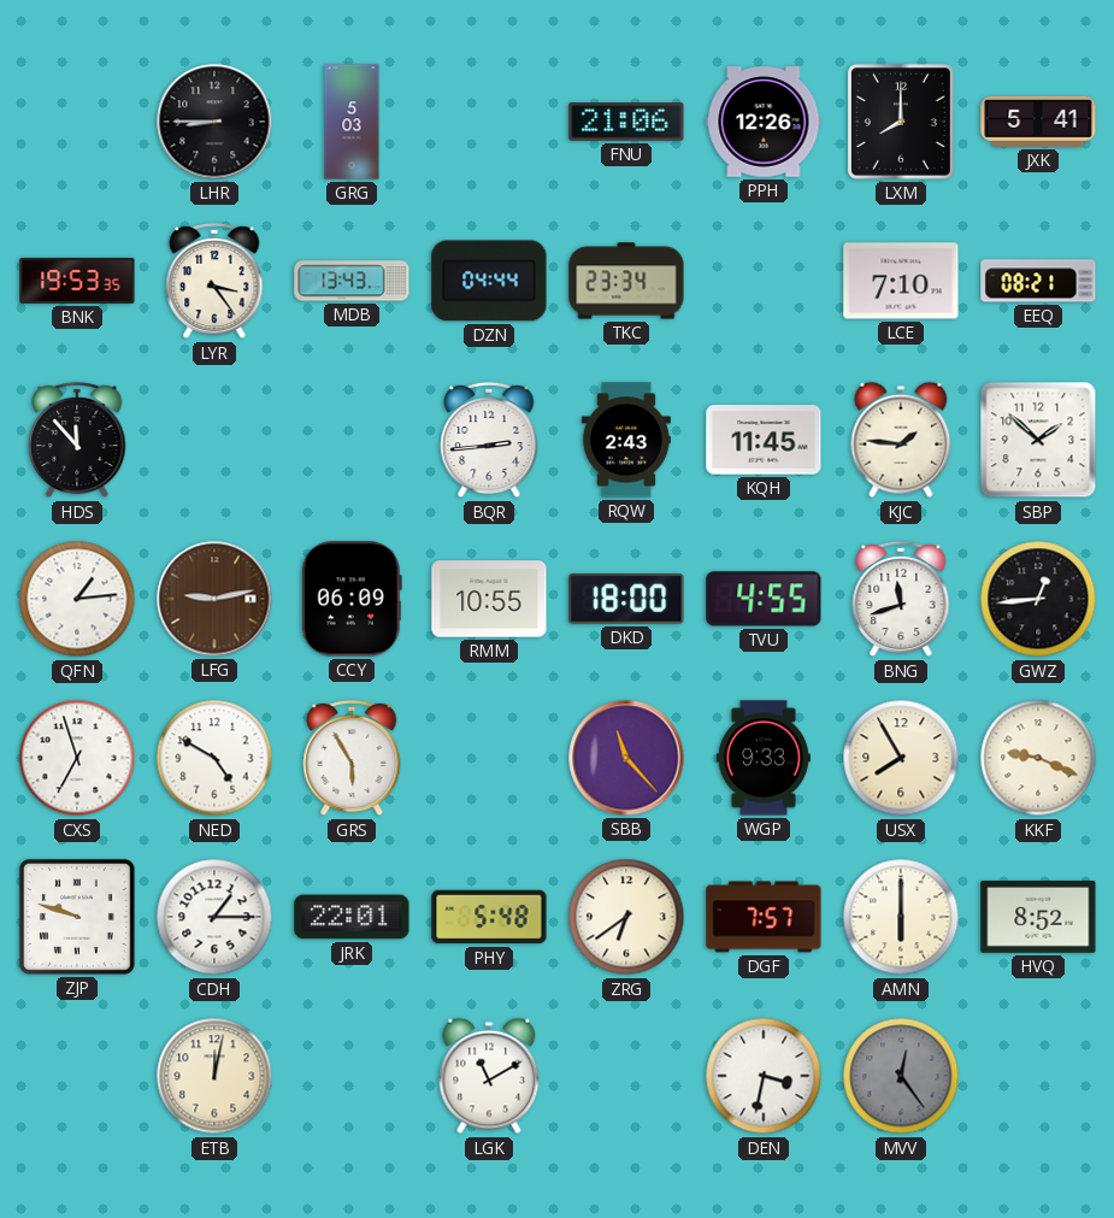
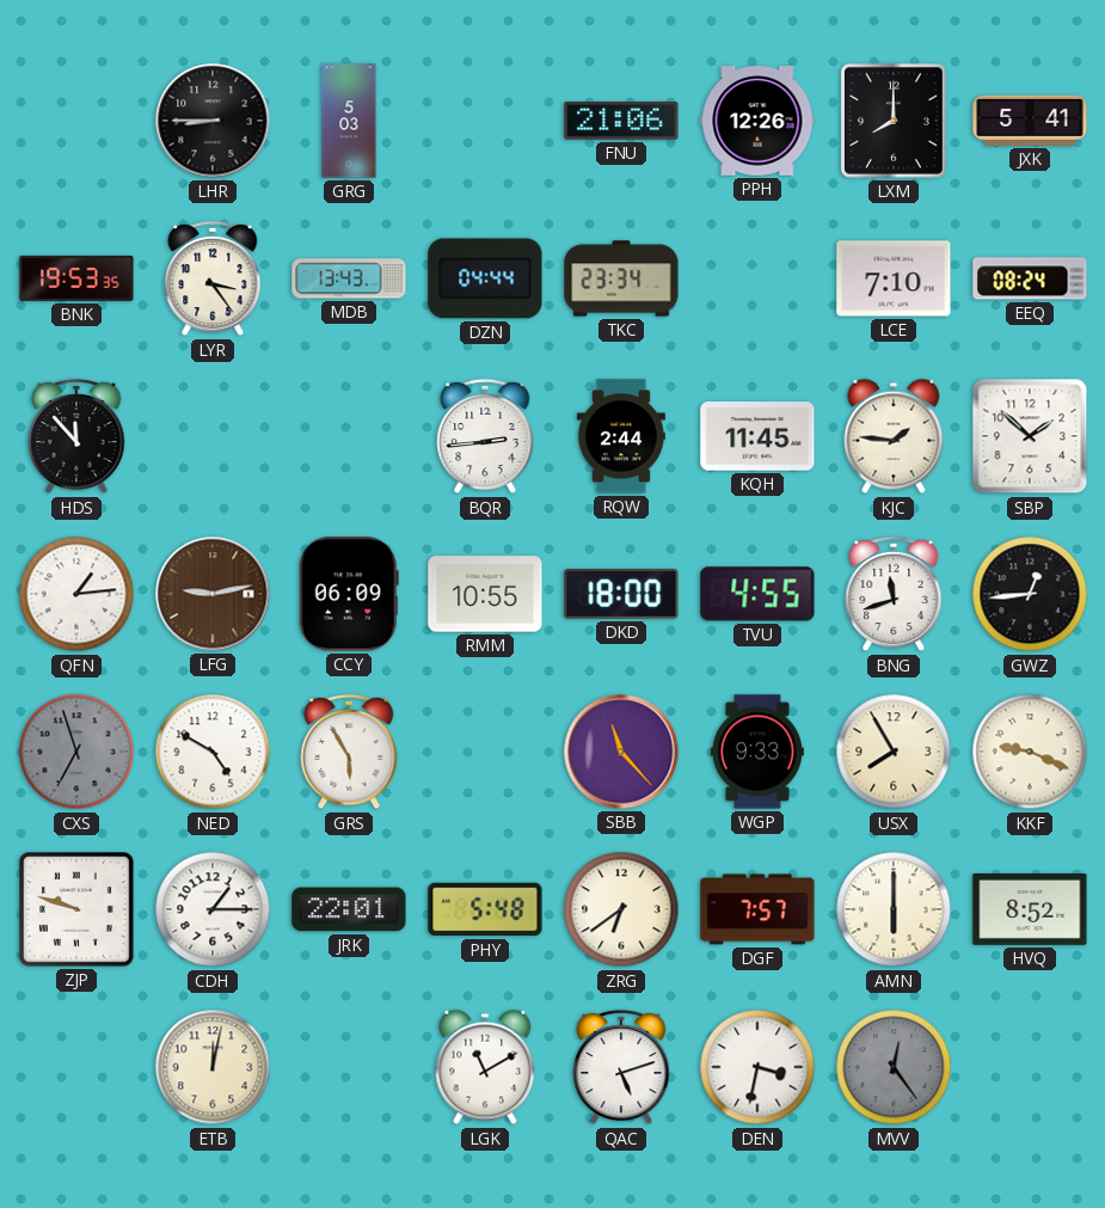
EEQ: 08:21 -> 08:24
RQW: 2:43 -> 2:44
CXS dial: white -> grey
QAC: none -> 5:12
